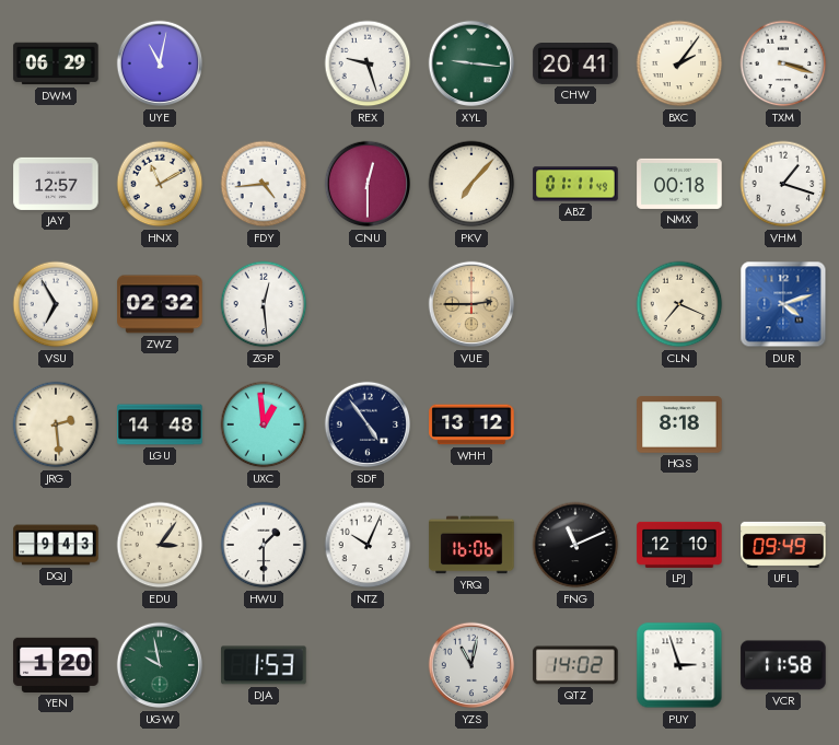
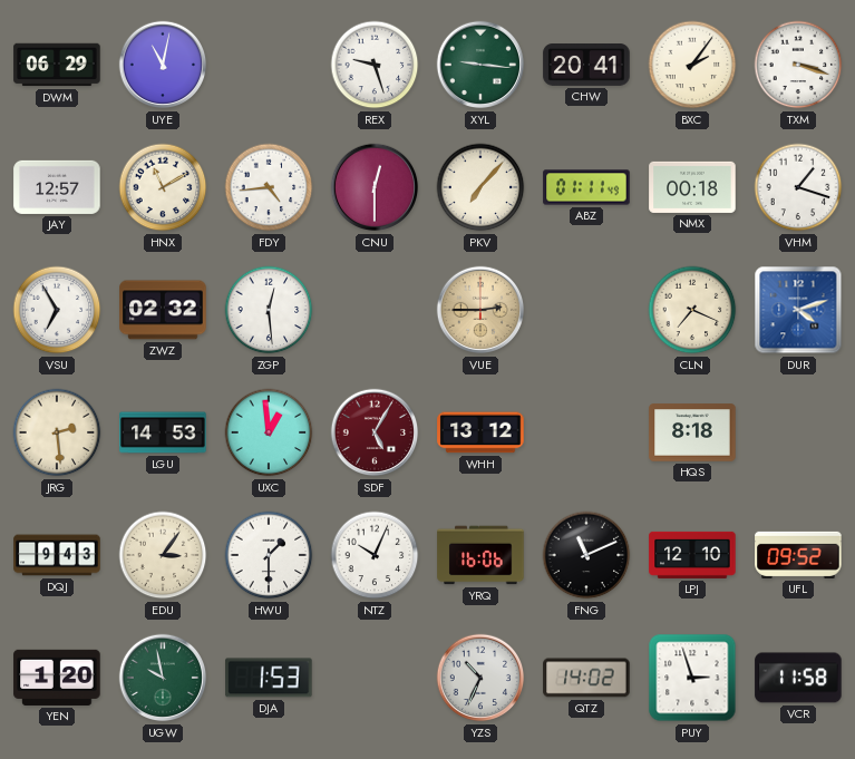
LGU: 14:48 -> 14:53
SDF: 4:54 -> 5:05
SDF dial: navy -> burgundy
UFL: 09:49 -> 09:52
YZS: 11:02 -> 10:34
